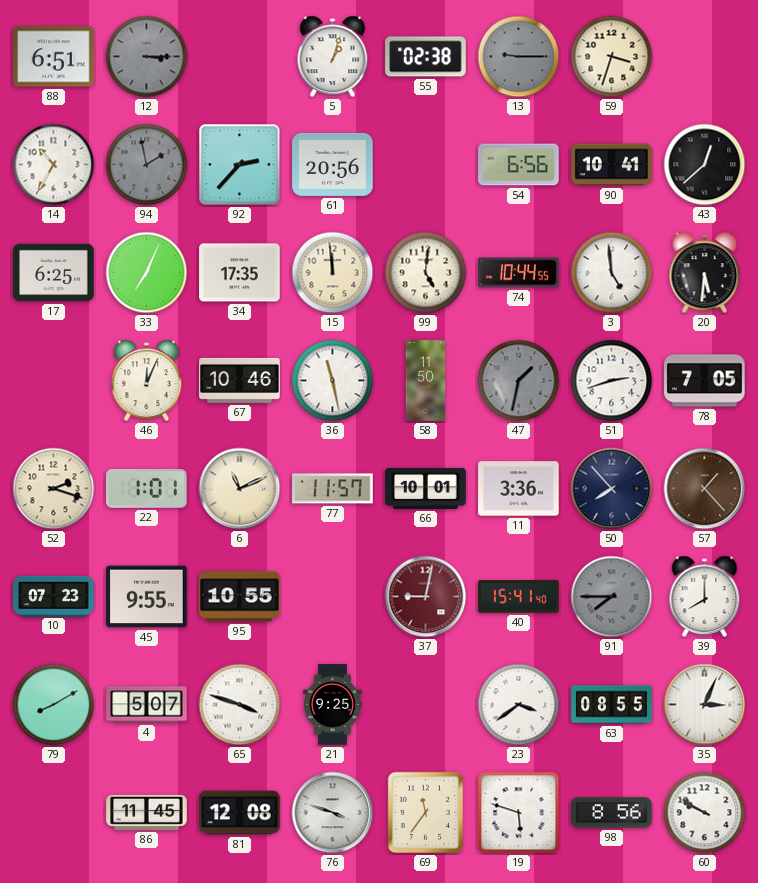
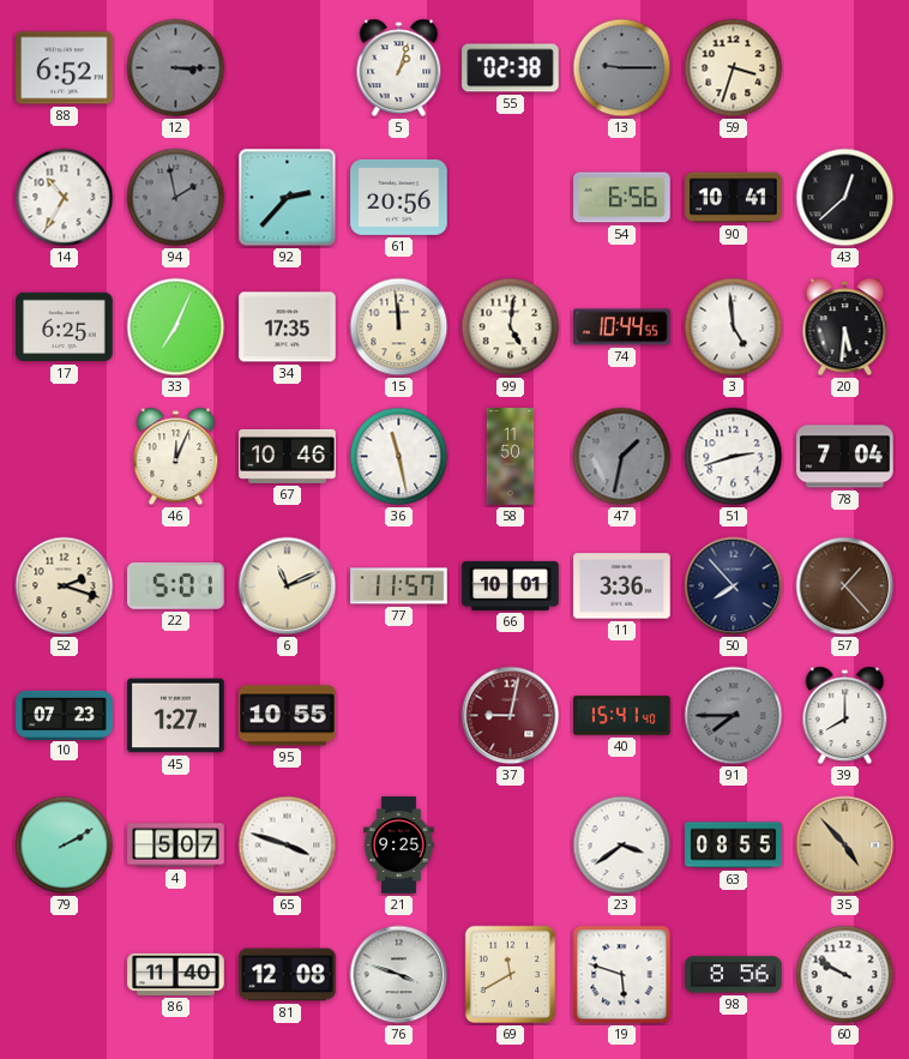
88: 6:51 -> 6:52
78: 7:05 -> 7:04
22: 1:01 -> 5:01
45: 9:55 -> 1:27
79: 8:10 -> 2:10
35: 3:04 -> 4:53
35 dial: white -> champagne
86: 11:45 -> 11:40
69: 11:36 -> 11:40
